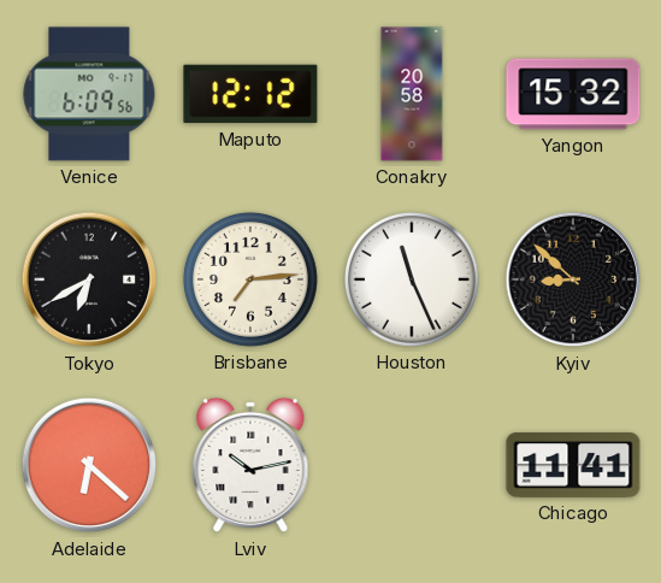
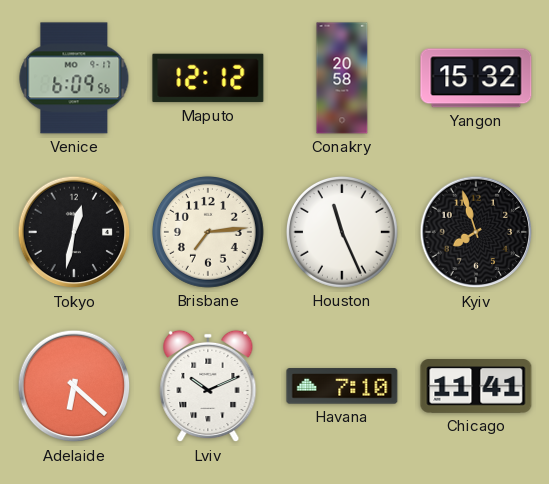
Tokyo: 6:40 -> 12:32
Kyiv: 8:52 -> 7:57
Lviv: 10:13 -> 10:11
Havana: none -> 7:10
